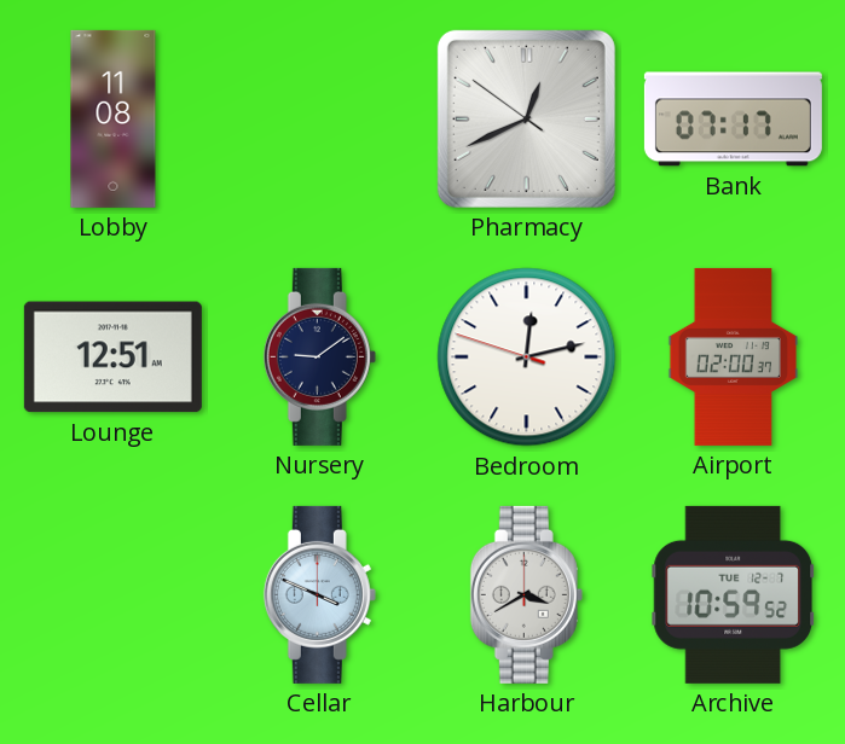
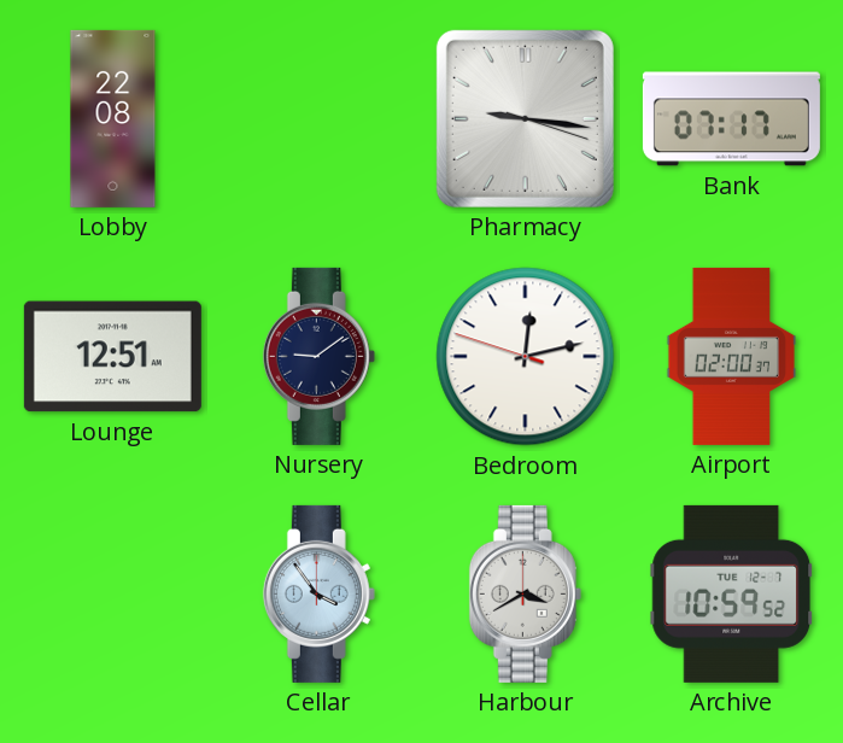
Lobby: 11:08 -> 22:08
Pharmacy: 12:40 -> 9:16
Cellar: 3:49 -> 3:54
